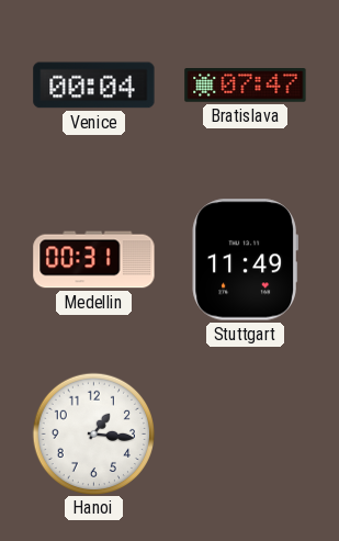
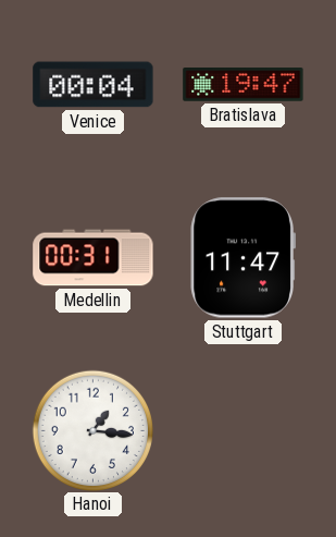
Bratislava: 07:47 -> 19:47
Stuttgart: 11:49 -> 11:47
